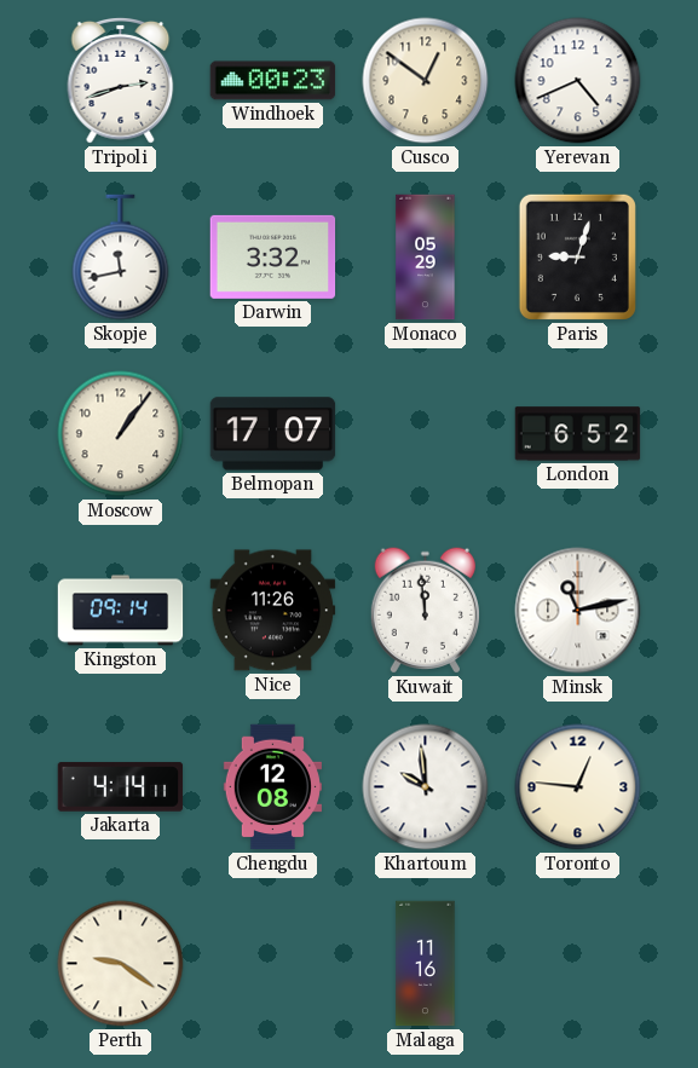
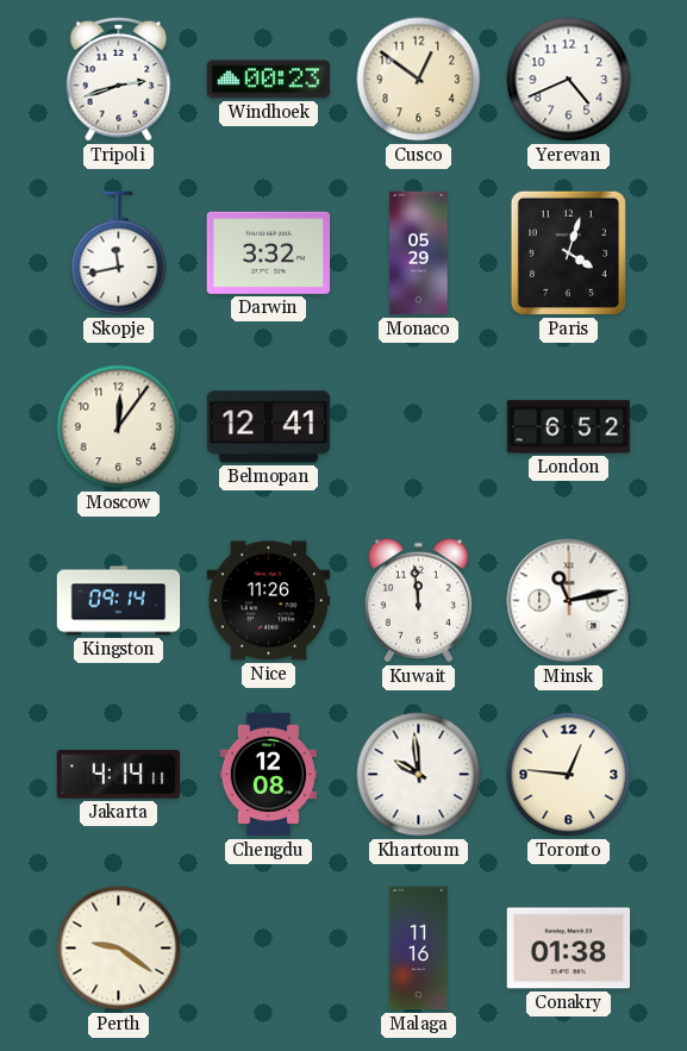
Paris: 9:03 -> 4:03
Moscow: 1:06 -> 12:06
Belmopan: 17:07 -> 12:41
Conakry: none -> 01:38
